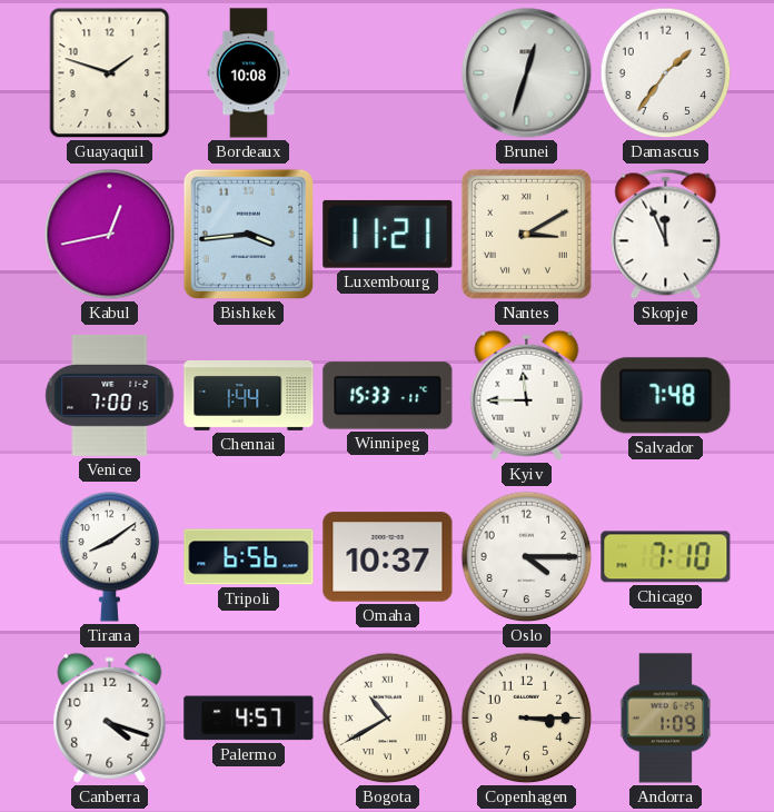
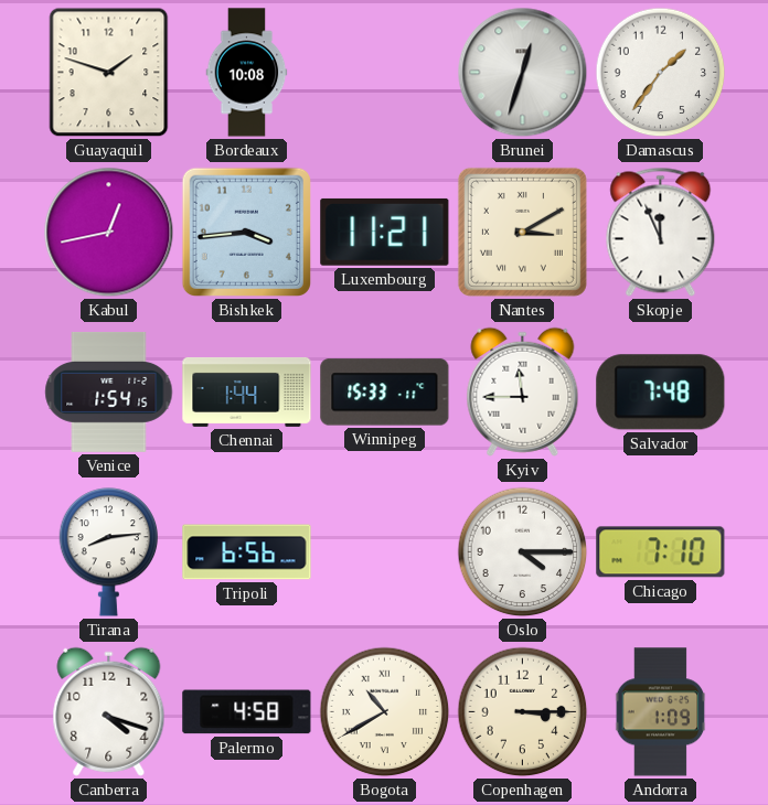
Venice: 7:00 -> 1:54
Tirana: 8:09 -> 8:14
Omaha: 10:37 -> none
Palermo: 4:57 -> 4:58
